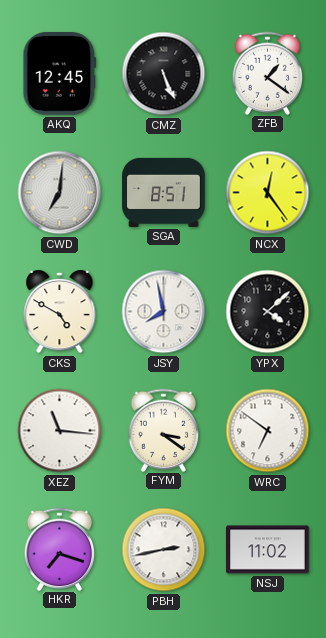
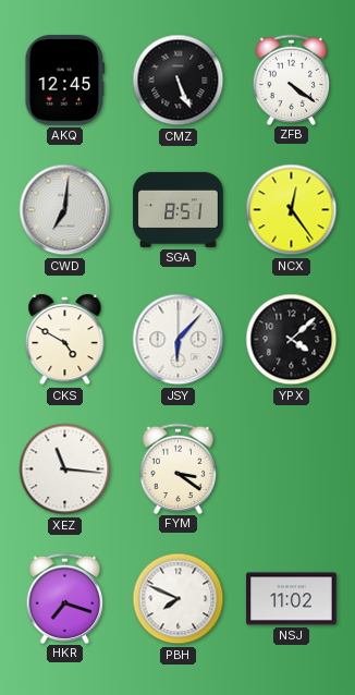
ZFB: 1:21 -> 4:21
JSY: 7:58 -> 6:07
WRC: 6:51 -> none
PBH: 2:43 -> 7:49
